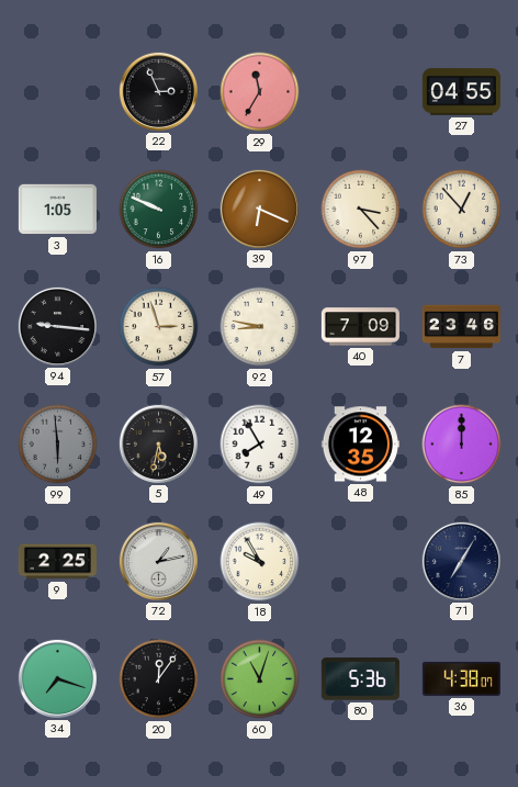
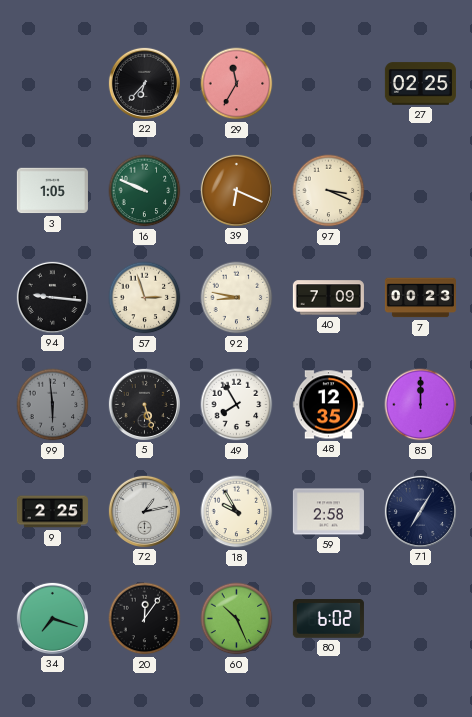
22: 2:56 -> 6:37
27: 04:55 -> 02:25
97: 3:23 -> 3:19
73: 12:53 -> none
7: 23:46 -> 00:23
5: 5:32 -> 5:27
59: none -> 2:58
60: 11:03 -> 10:26
80: 5:36 -> 6:02
36: 4:38 -> none
